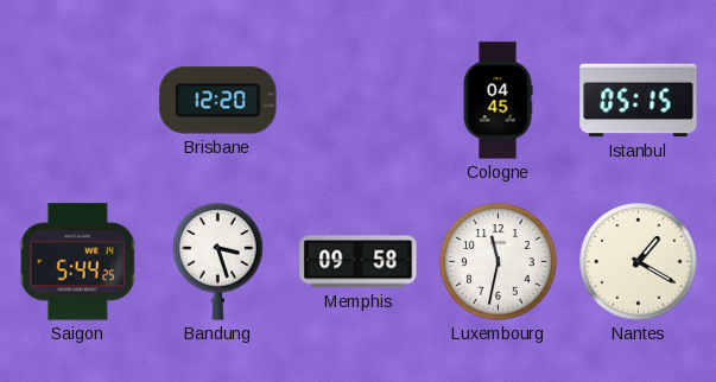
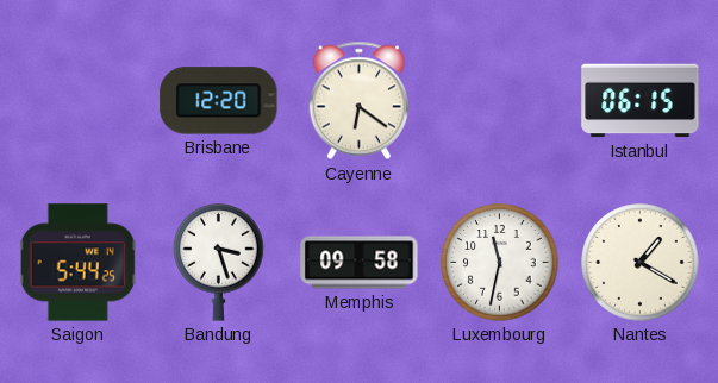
Cayenne: none -> 6:21
Cologne: 04:45 -> none
Istanbul: 05:15 -> 06:15
